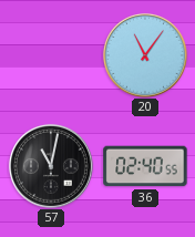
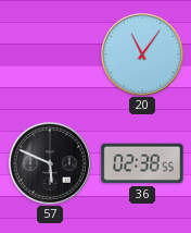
57: 11:02 -> 5:49
36: 02:40 -> 02:38
